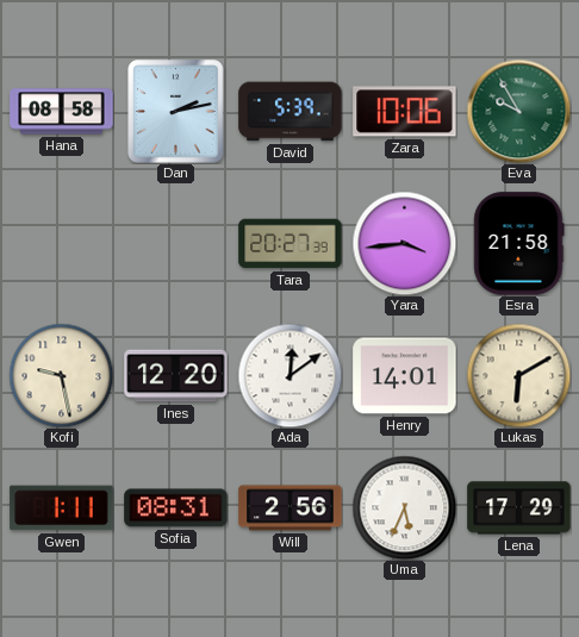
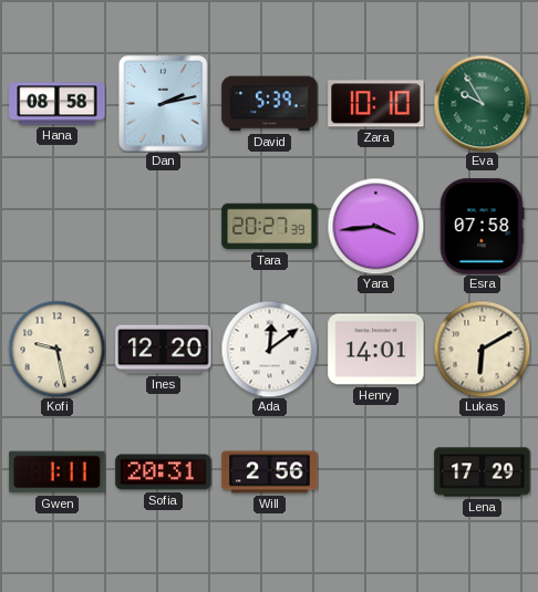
Zara: 10:06 -> 10:10
Esra: 21:58 -> 07:58
Sofia: 08:31 -> 20:31
Uma: 5:34 -> none
